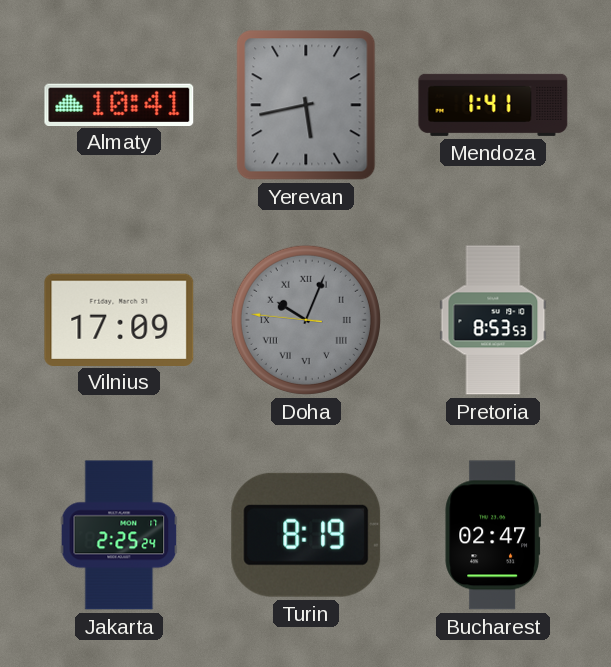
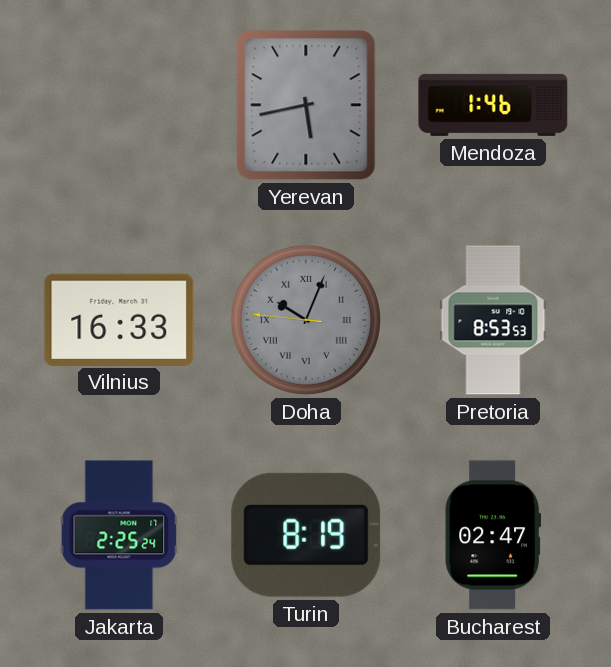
Almaty: 10:41 -> none
Mendoza: 1:41 -> 1:46
Vilnius: 17:09 -> 16:33
